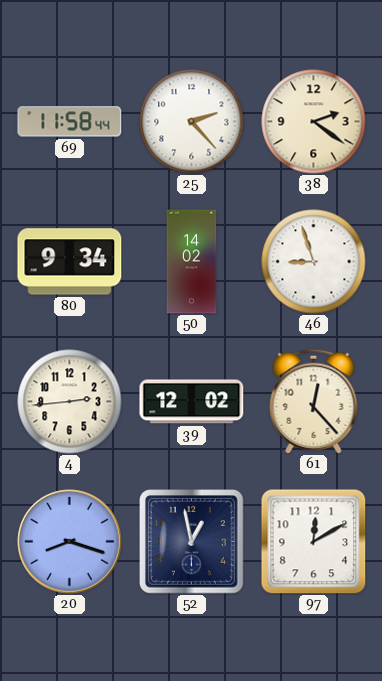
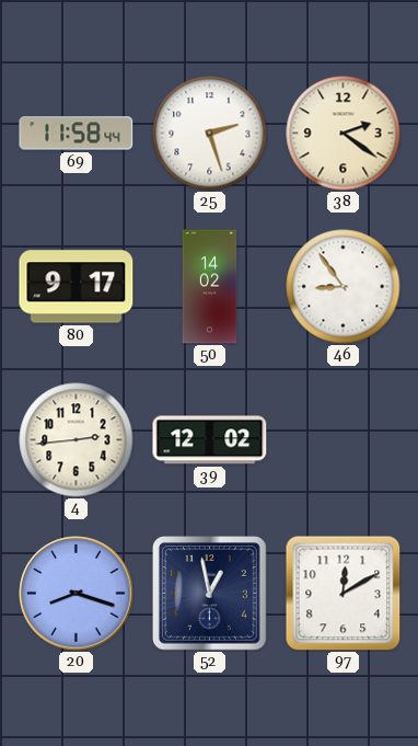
25: 2:23 -> 2:27
80: 9:34 -> 9:17
46: 8:57 -> 8:54
61: 12:23 -> none
